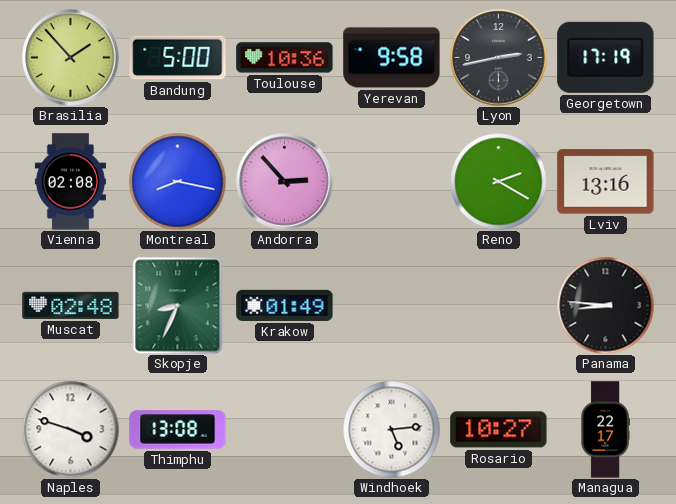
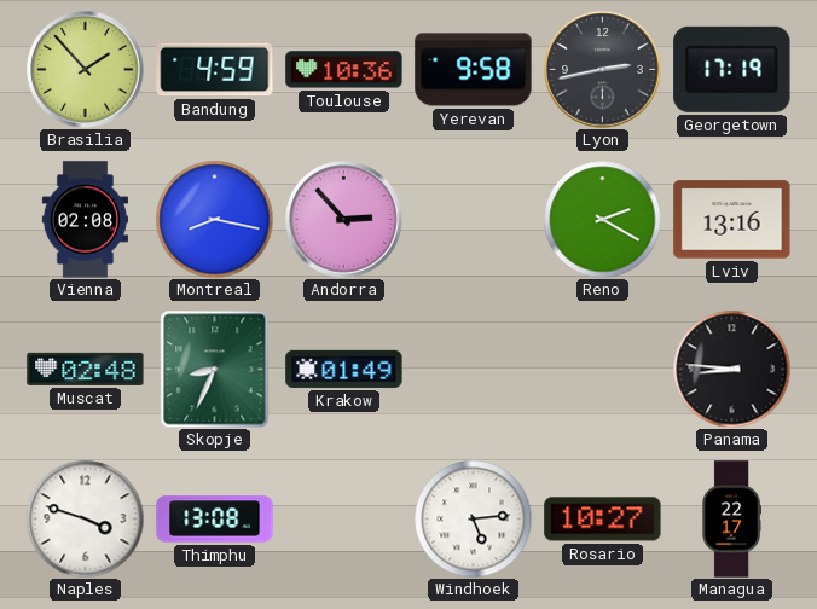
Bandung: 5:00 -> 4:59
